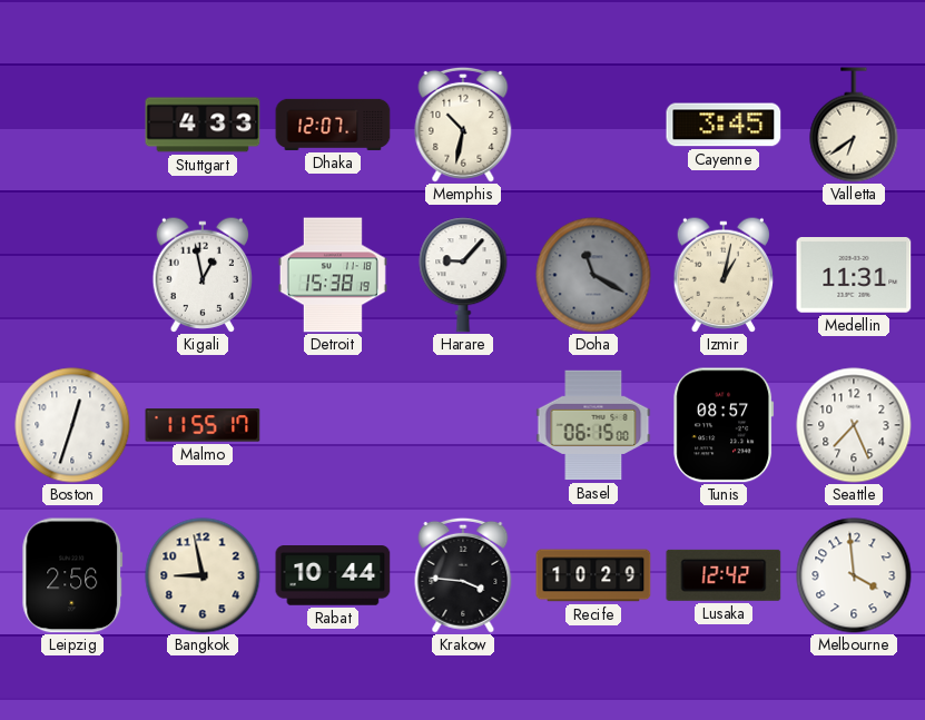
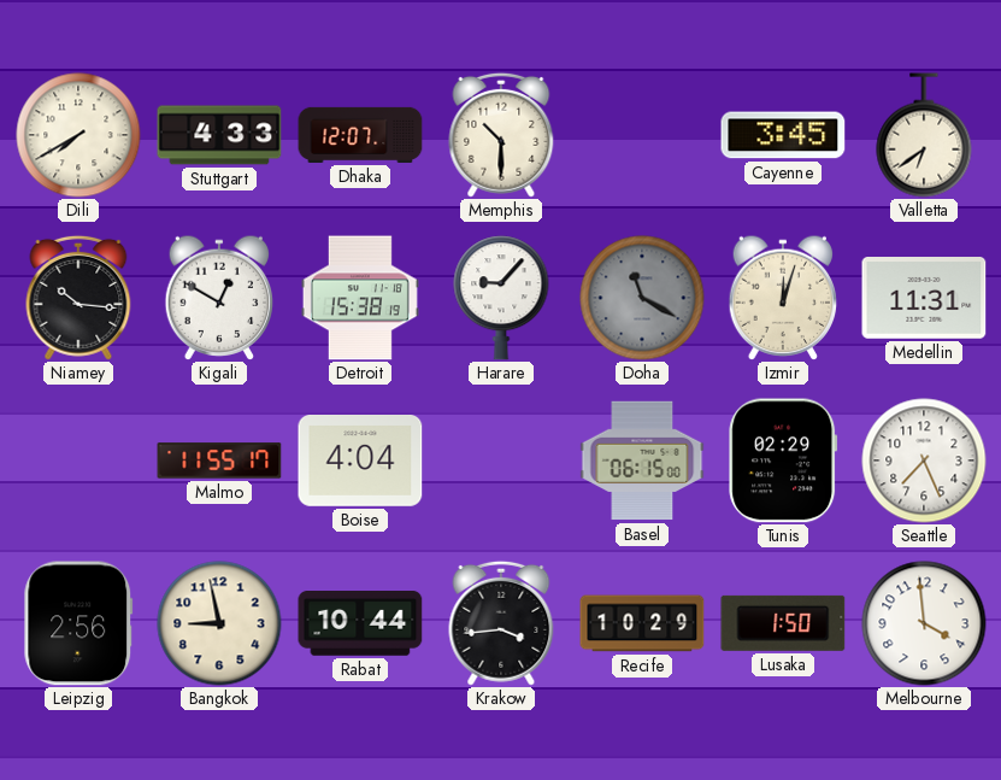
Dili: none -> 7:40
Memphis: 10:32 -> 10:30
Niamey: none -> 10:16
Kigali: 12:58 -> 12:50
Izmir: 1:02 -> 12:03
Boston: 12:33 -> none
Boise: none -> 4:04
Tunis: 08:57 -> 02:29
Krakow: 3:46 -> 3:44
Lusaka: 12:42 -> 1:50
